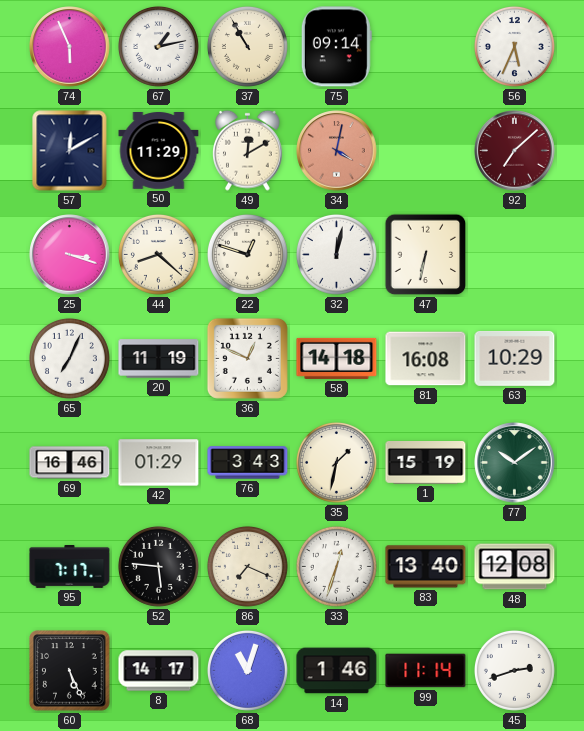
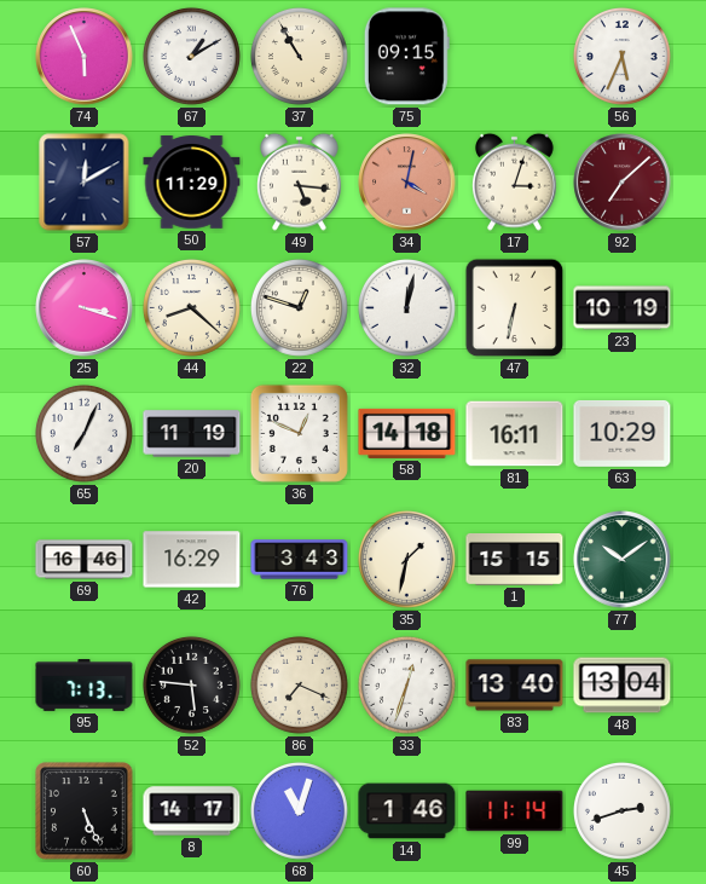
67: 1:13 -> 1:10
75: 09:14 -> 09:15
49: 12:10 -> 5:16
17: none -> 3:03
23: none -> 10:19
81: 16:08 -> 16:11
42: 01:29 -> 16:29
1: 15:19 -> 15:15
95: 7:17 -> 7:13
48: 12:08 -> 13:04
